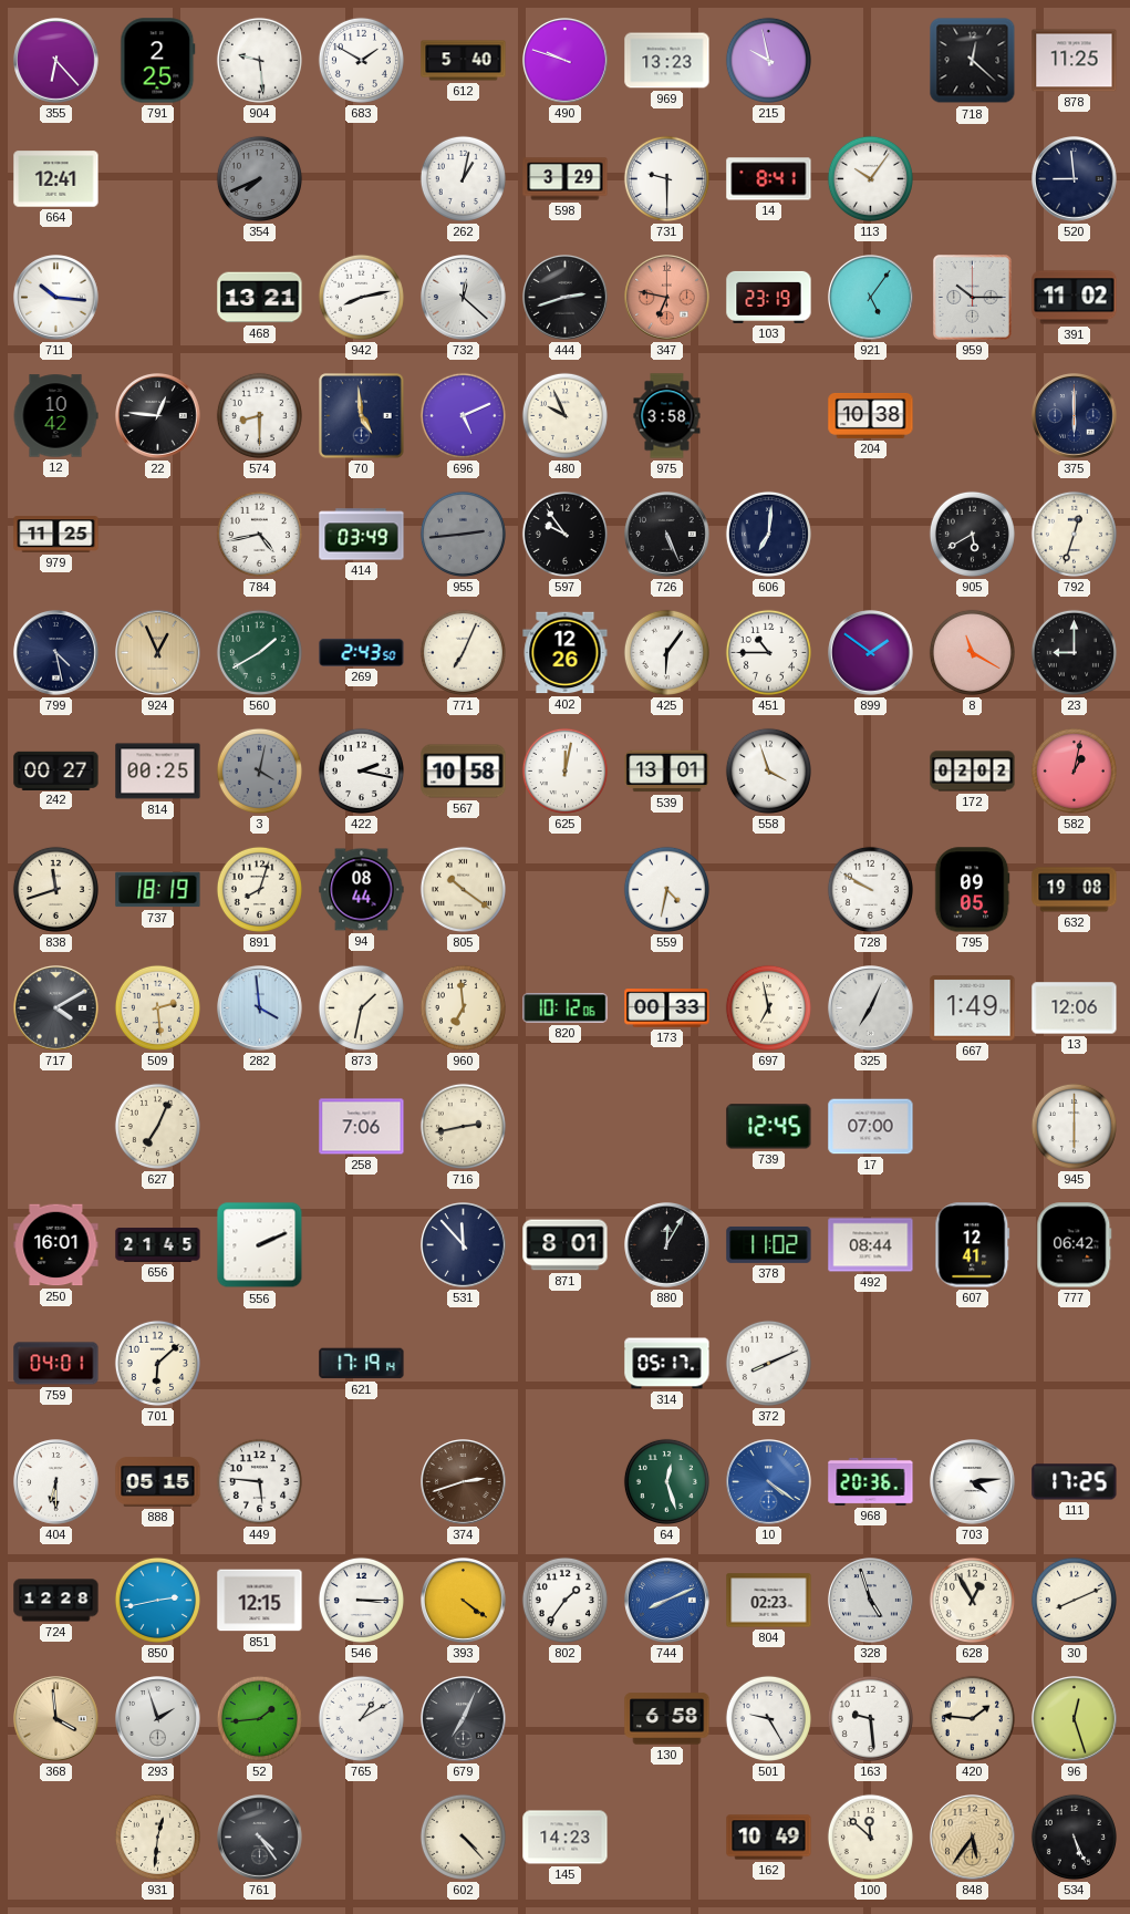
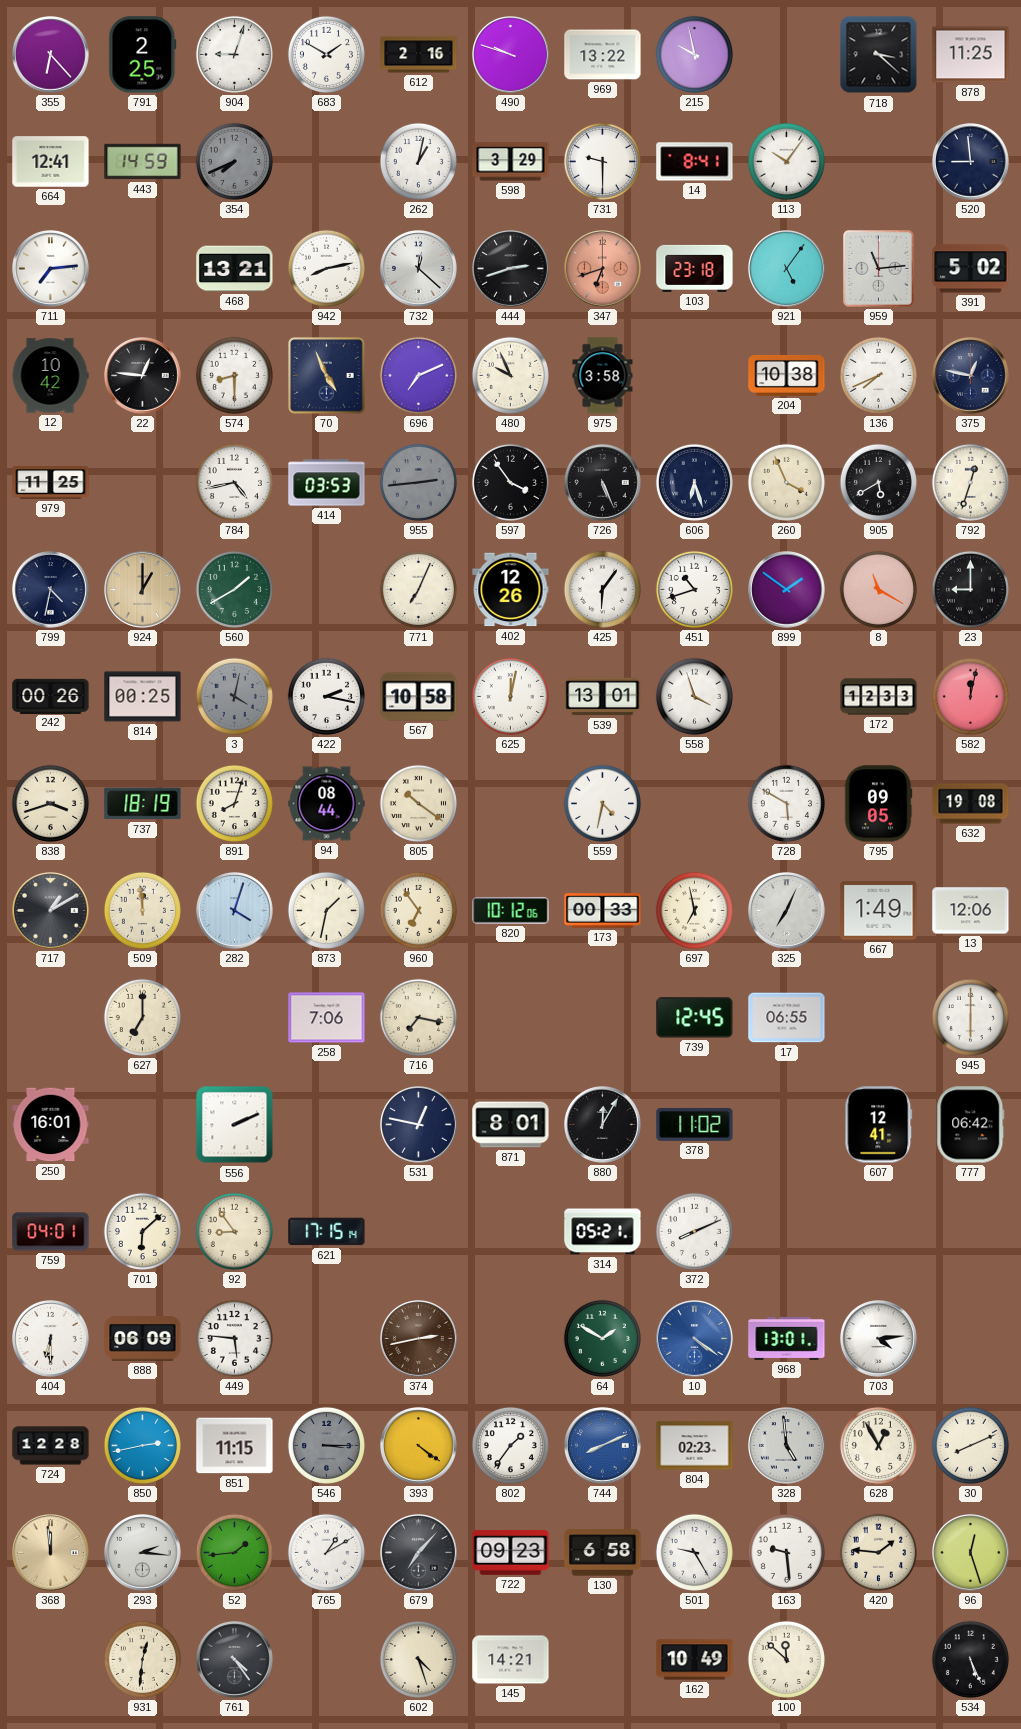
904: 9:29 -> 9:03
612: 5:40 -> 2:16
969: 13:23 -> 13:22
718: 12:22 -> 3:22
443: none -> 14:59
711: 10:16 -> 7:14
347: 6:47 -> 6:42
103: 23:19 -> 23:18
959: 10:15 -> 11:14
391: 11:02 -> 5:02
70: 4:59 -> 4:56
696: 5:11 -> 7:11
136: none -> 7:41
375: 6:00 -> 12:47
414: 03:49 -> 03:53
597: 9:54 -> 3:54
606: 7:01 -> 6:27
260: none -> 3:56
799: 4:28 -> 4:32
924: 12:56 -> 1:00
269: 2:43 -> none
451: 10:45 -> 10:42
242: 00:27 -> 00:26
172: 02:02 -> 12:33
582: 1:02 -> 12:02
838: 11:42 -> 3:42
728: 9:50 -> 5:50
717: 4:10 -> 1:10
509: 2:29 -> 11:59
282: 3:59 -> 4:03
960: 6:59 -> 6:54
627: 7:04 -> 7:00
716: 2:43 -> 7:17
17: 07:00 -> 06:55
656: 21:45 -> none
531: 11:53 -> 12:47
492: 08:44 -> none
92: none -> 8:54
621: 17:19 -> 17:15
314: 05:17 -> 05:21
888: 05:15 -> 06:09
374: 2:42 -> 2:43
64: 12:27 -> 1:50
968: 20:36 -> 13:01
111: 17:25 -> none
851: 12:15 -> 11:15
546 dial: white -> grey
328: 4:57 -> 4:59
368: 3:59 -> 11:59
293: 1:57 -> 2:16
679: 7:04 -> 7:07
722: none -> 09:23
602: 4:23 -> 4:27
145: 14:23 -> 14:21
848: 5:36 -> none
